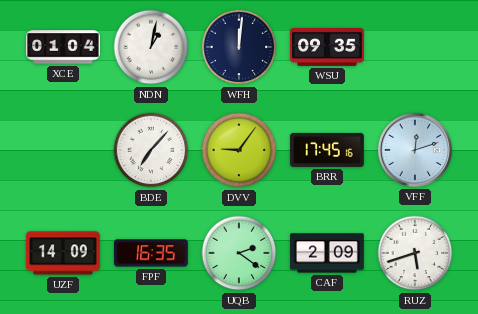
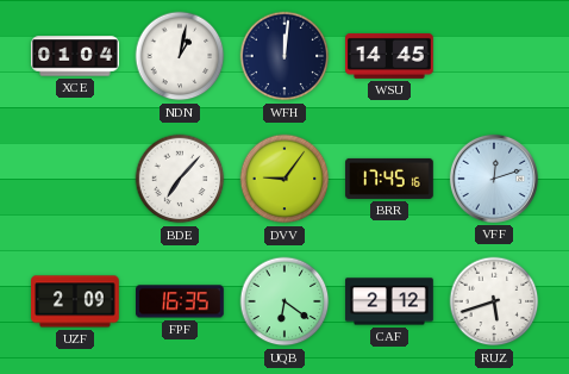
WSU: 09:35 -> 14:45
UZF: 14:09 -> 2:09
UQB: 2:21 -> 6:21
CAF: 2:09 -> 2:12
